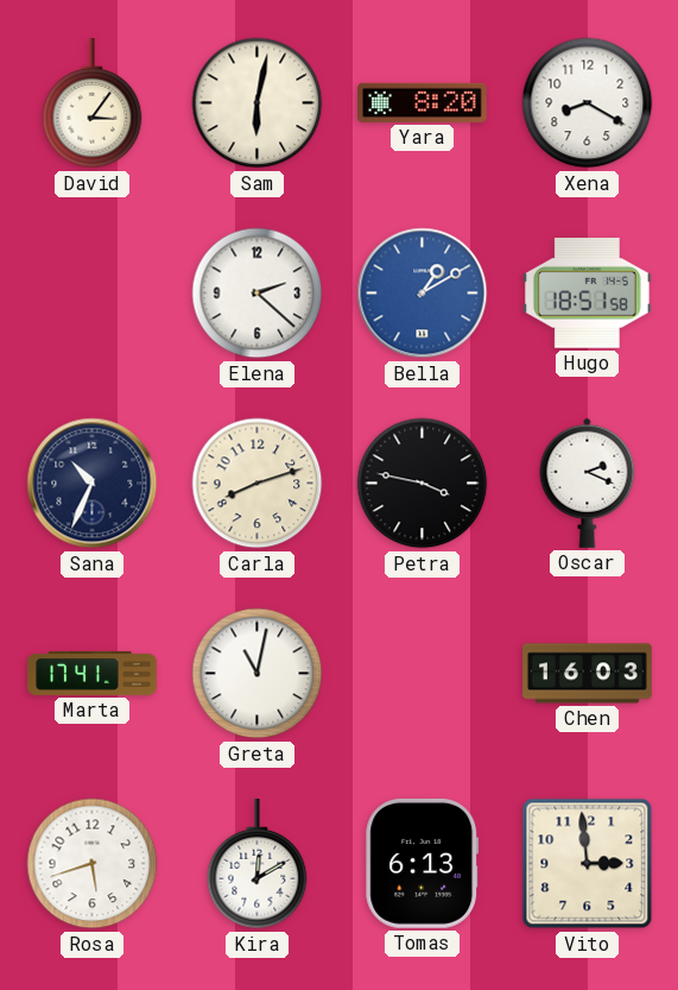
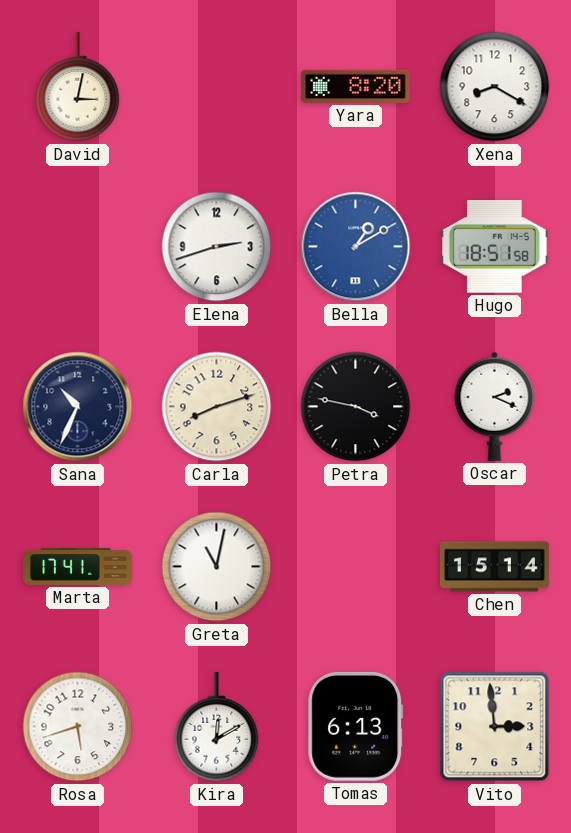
David: 3:06 -> 3:02
Sam: 6:02 -> none
Elena: 2:22 -> 2:42
Chen: 16:03 -> 15:14
